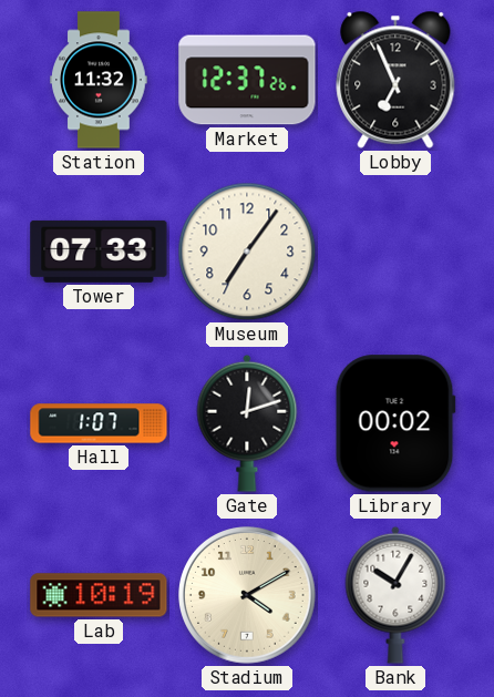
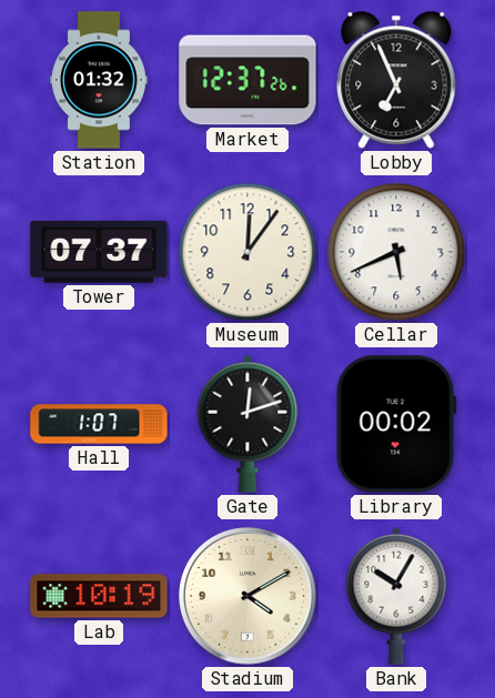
Station: 11:32 -> 01:32
Tower: 07:33 -> 07:37
Museum: 7:06 -> 12:06
Cellar: none -> 5:41
